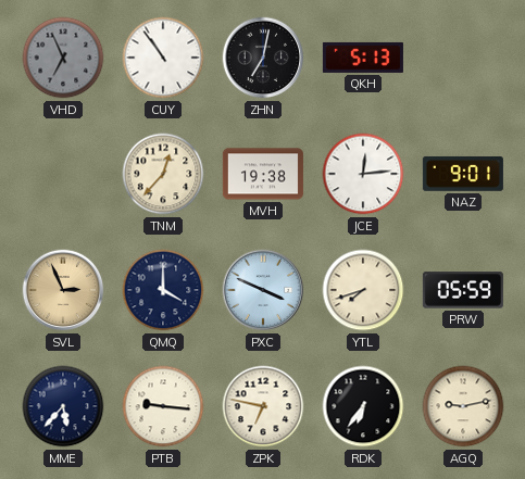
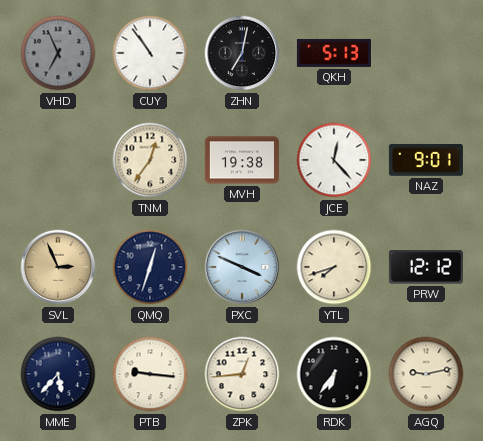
TNM: 12:37 -> 12:36
JCE: 12:14 -> 12:23
QMQ: 4:00 -> 12:33
PRW: 05:59 -> 12:12
ZPK: 6:47 -> 12:44
